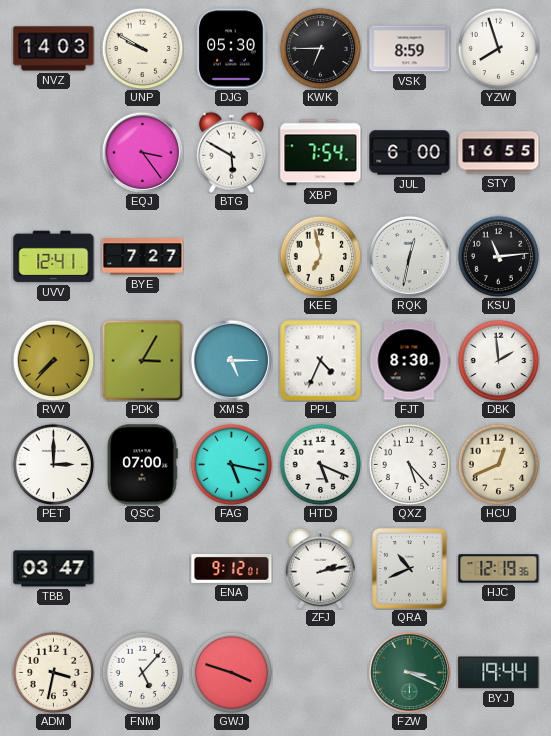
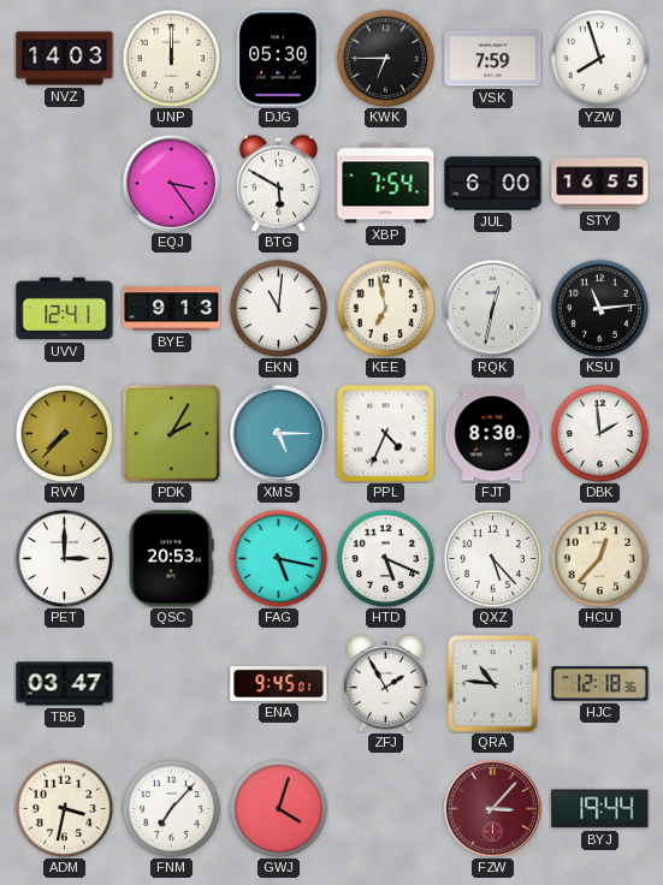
UNP: 9:50 -> 12:00
VSK: 8:59 -> 7:59
BYE: 7:27 -> 9:13
EKN: none -> 11:01
PDK: 3:05 -> 2:05
QSC: 07:00 -> 20:53
HCU: 12:41 -> 12:37
ENA: 9:12 -> 9:45
ZFJ: 2:13 -> 1:55
QRA: 10:41 -> 10:46
HJC: 12:19 -> 12:18
FNM: 5:07 -> 7:07
GWJ: 3:48 -> 4:03
FZW: 3:19 -> 3:07
FZW dial: green -> burgundy
